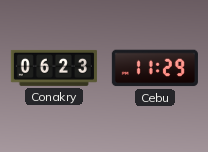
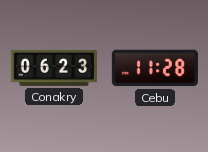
Cebu: 11:29 -> 11:28
